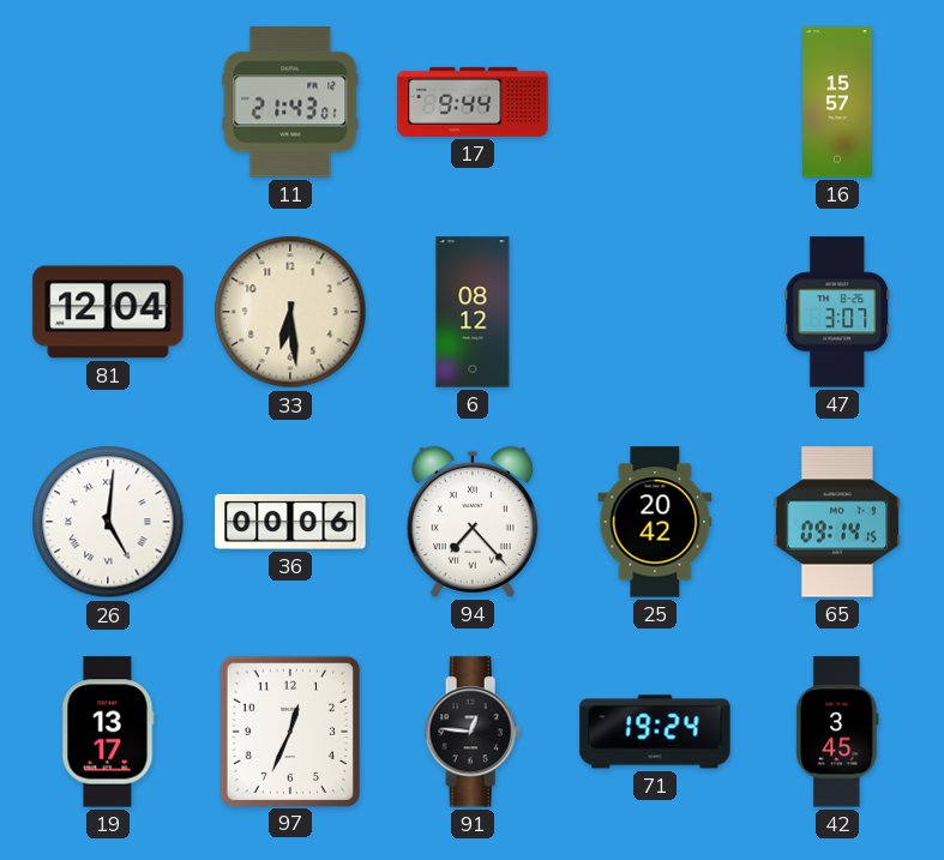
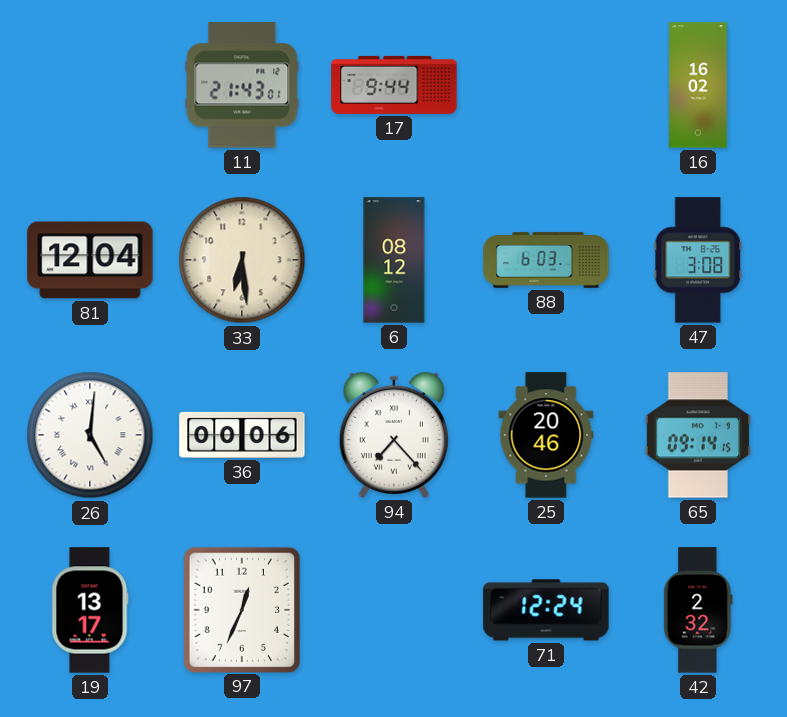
16: 15:57 -> 16:02
88: none -> 6:03
47: 3:07 -> 3:08
25: 20:42 -> 20:46
91: 12:46 -> none
71: 19:24 -> 12:24
42: 3:45 -> 2:32
